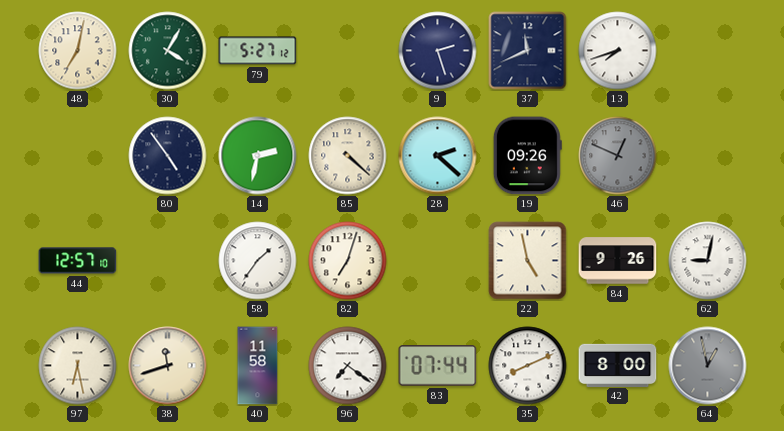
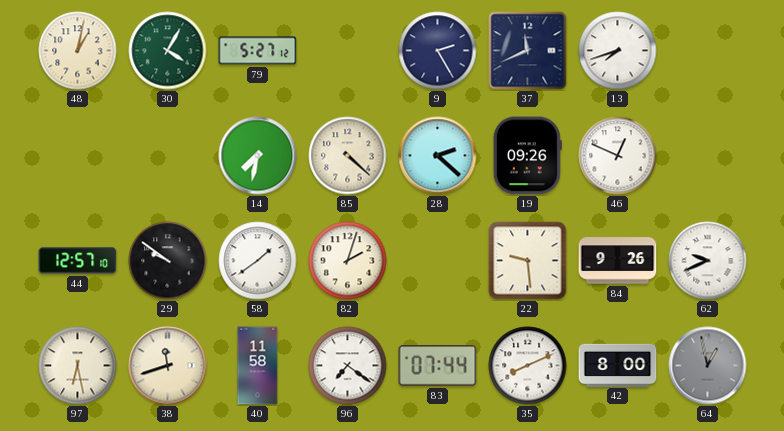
48: 7:02 -> 1:02
9: 2:27 -> 2:25
80: 4:54 -> none
14: 2:32 -> 7:32
46 dial: grey -> white
29: none -> 9:51
58: 1:36 -> 1:39
82: 7:03 -> 2:03
22: 4:58 -> 9:29
62: 9:02 -> 9:41
